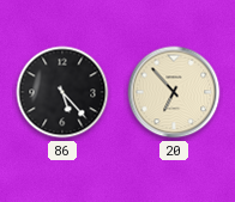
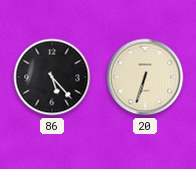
20: 6:53 -> 6:33
